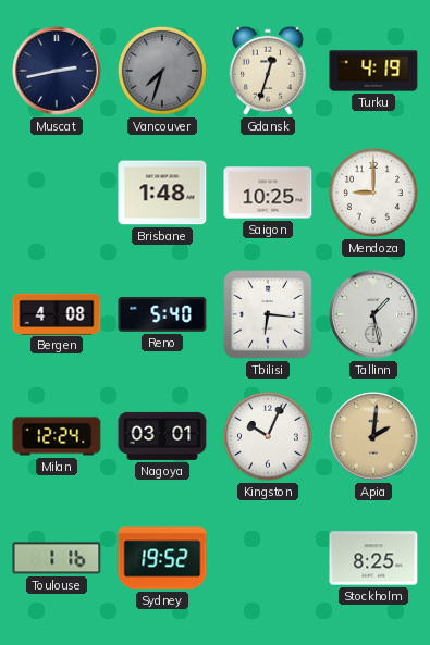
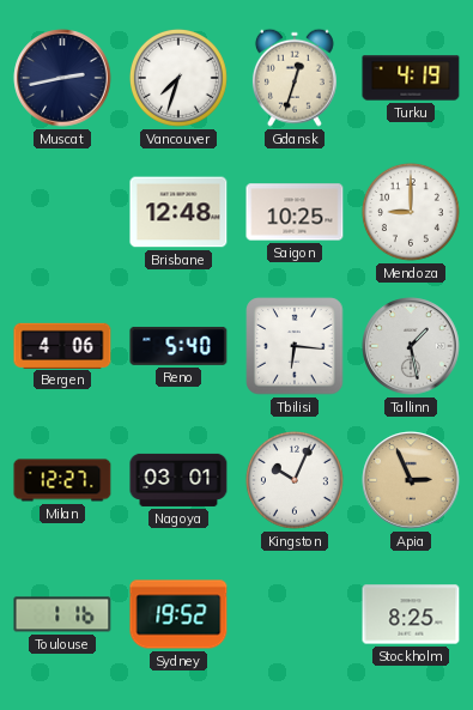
Vancouver dial: grey -> white
Brisbane: 1:48 -> 12:48
Bergen: 4:08 -> 4:06
Milan: 12:24 -> 12:27
Apia: 2:01 -> 2:56
